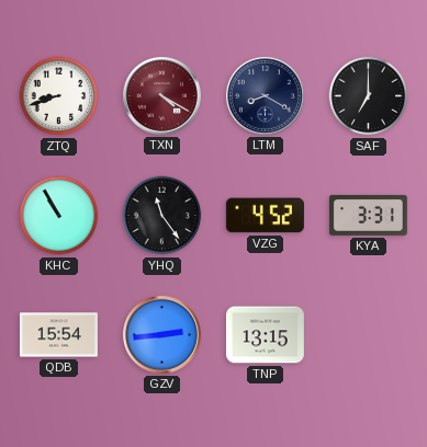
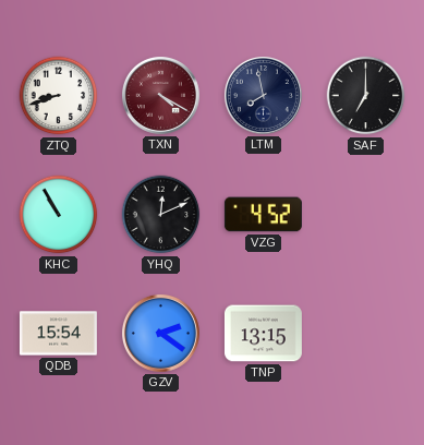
LTM: 8:20 -> 7:58
YHQ: 11:24 -> 12:11
KYA: 3:31 -> none
GZV: 2:44 -> 2:21
